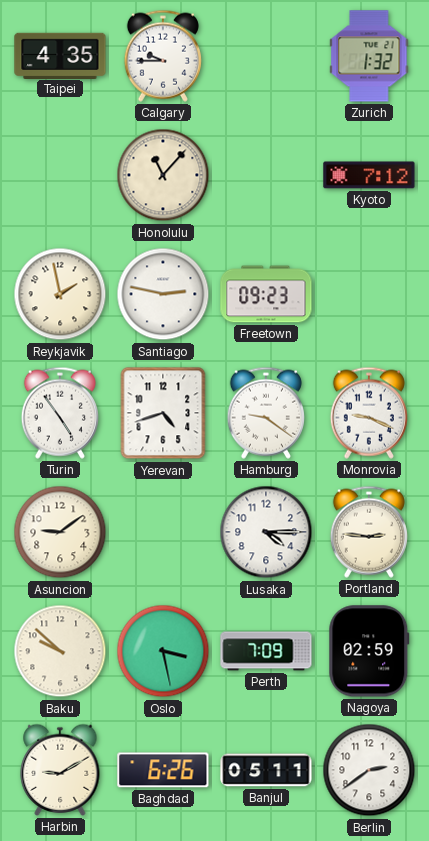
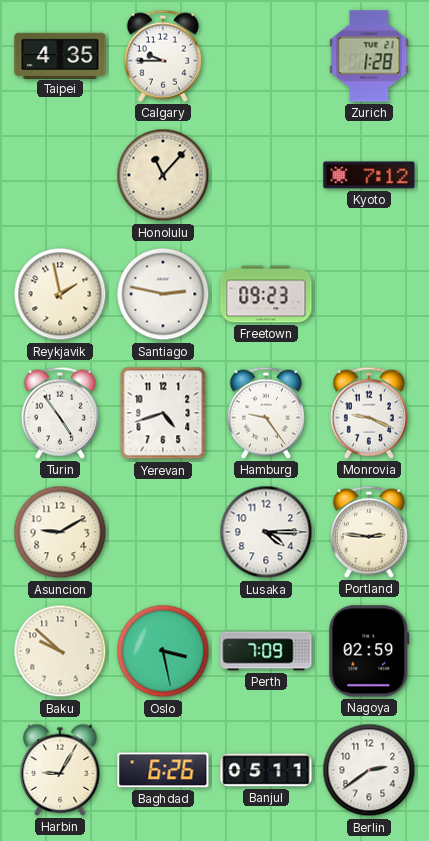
Zurich: 1:32 -> 1:28
Hamburg: 9:21 -> 9:24
Asuncion: 9:09 -> 9:10
Harbin: 9:10 -> 9:05
